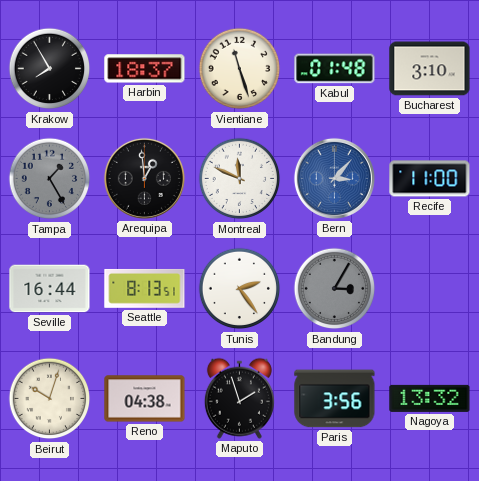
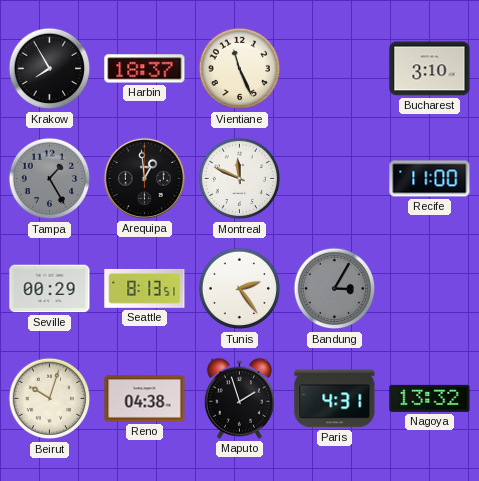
Vientiane: 11:27 -> 11:26
Kabul: 01:48 -> none
Bern: 3:07 -> none
Seville: 16:44 -> 00:29
Paris: 3:56 -> 4:31
